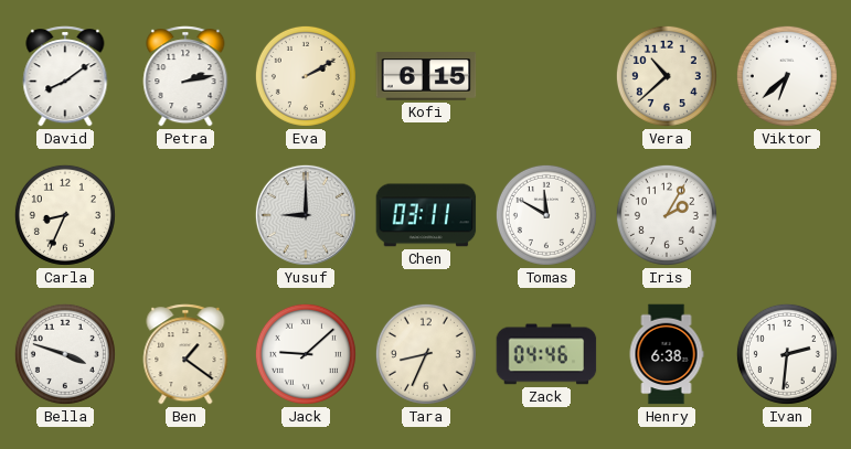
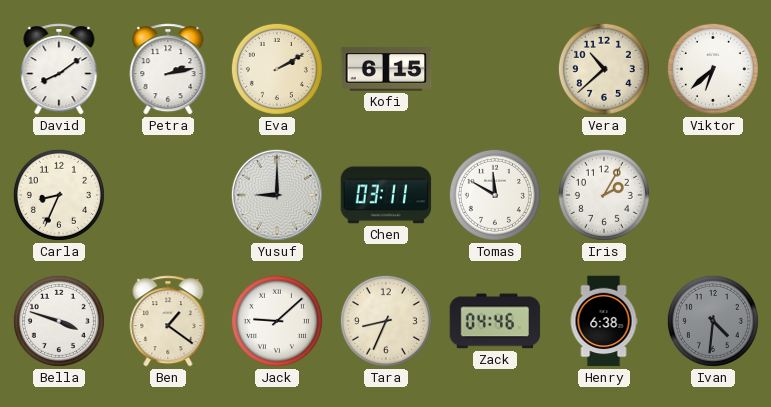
Ivan: 2:31 -> 4:31
Ivan dial: white -> grey
